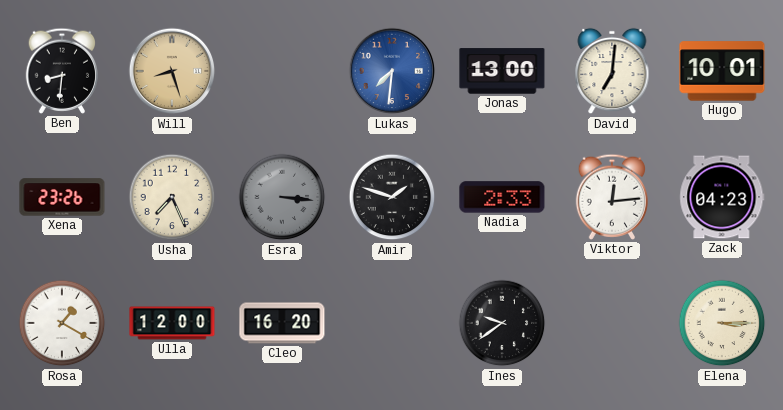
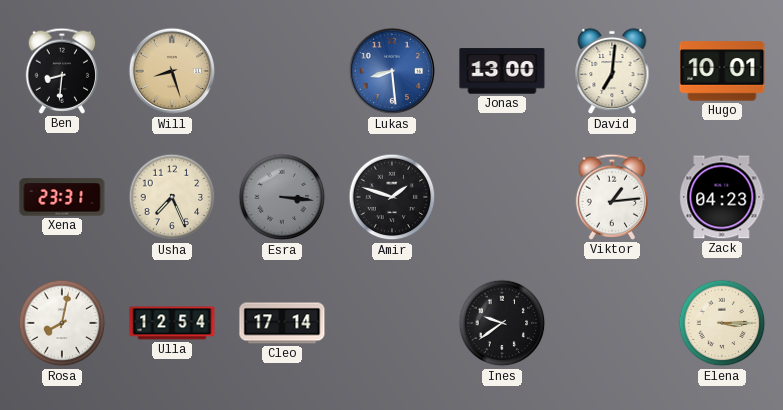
Lukas: 7:31 -> 8:29
Xena: 23:26 -> 23:31
Nadia: 2:33 -> none
Viktor: 12:14 -> 1:14
Rosa: 1:20 -> 8:02
Ulla: 12:00 -> 12:54
Cleo: 16:20 -> 17:14
